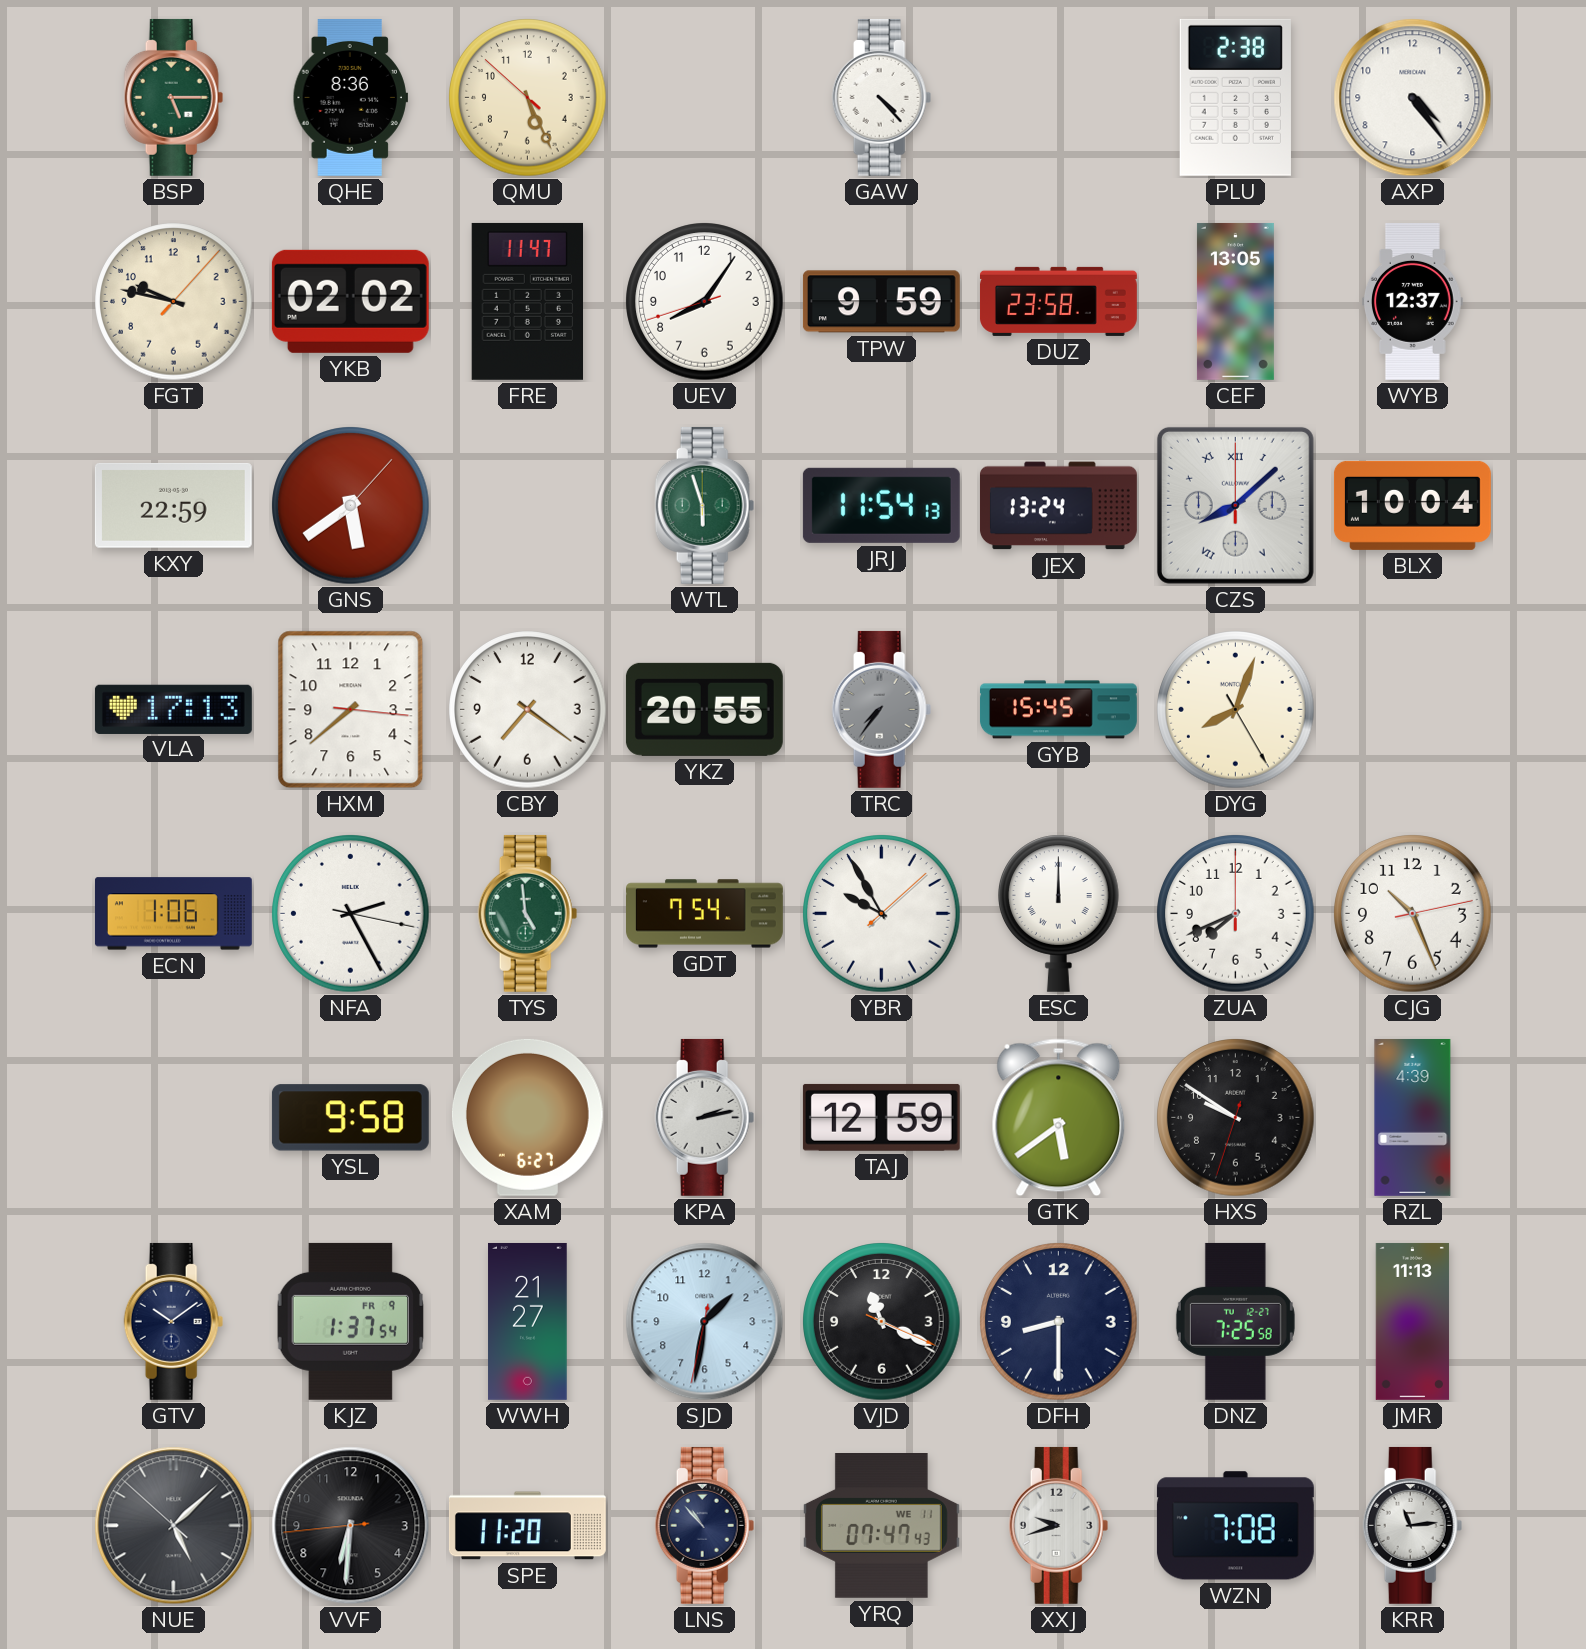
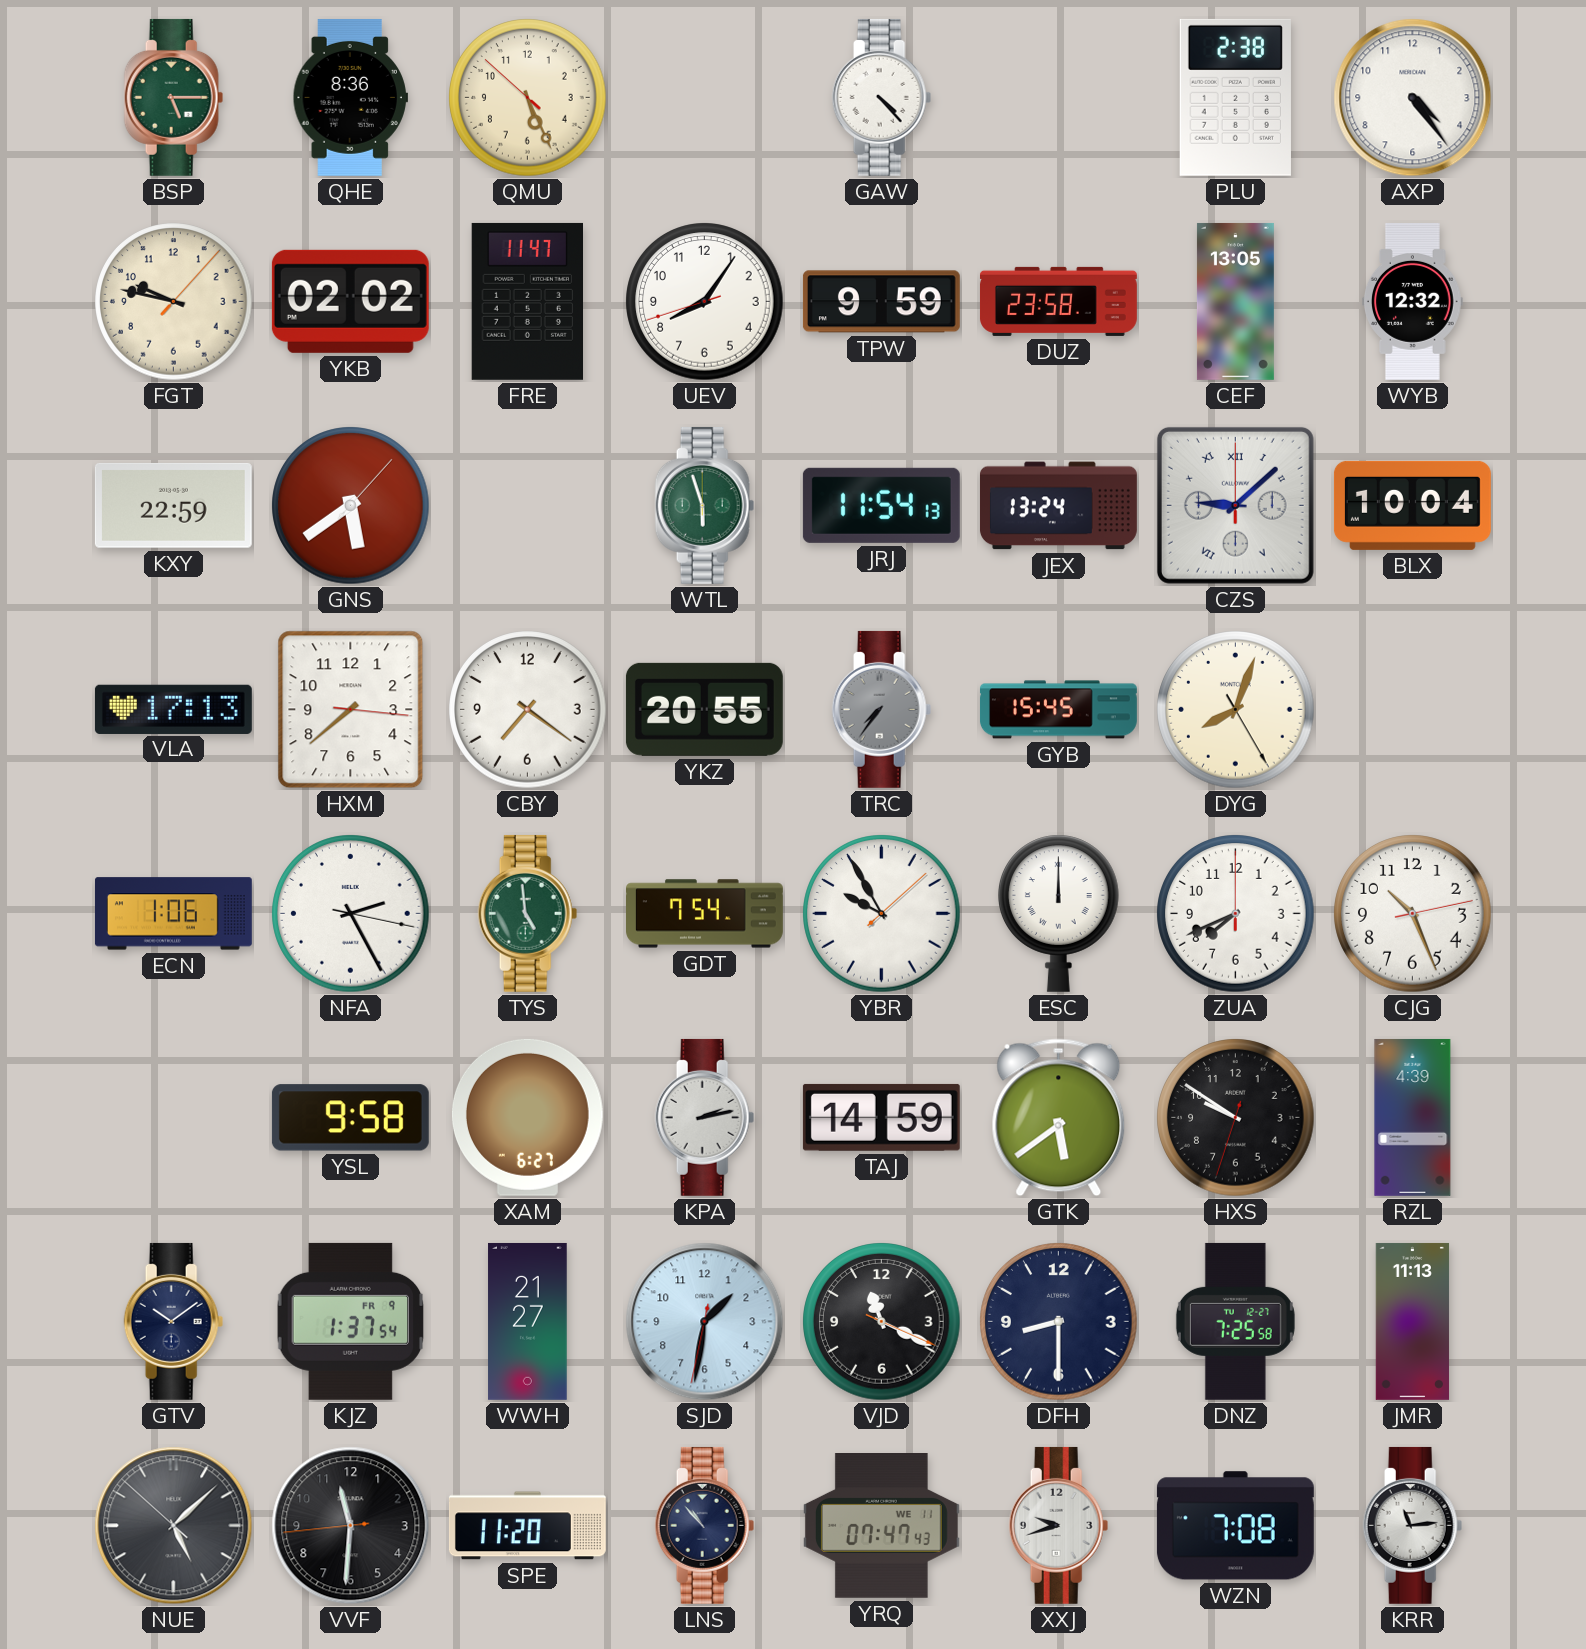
WYB: 12:37 -> 12:32
CZS: 8:08 -> 9:08
TAJ: 12:59 -> 14:59
VVF: 6:30 -> 11:30
